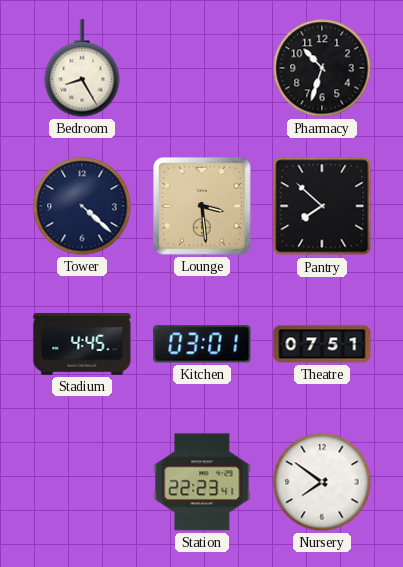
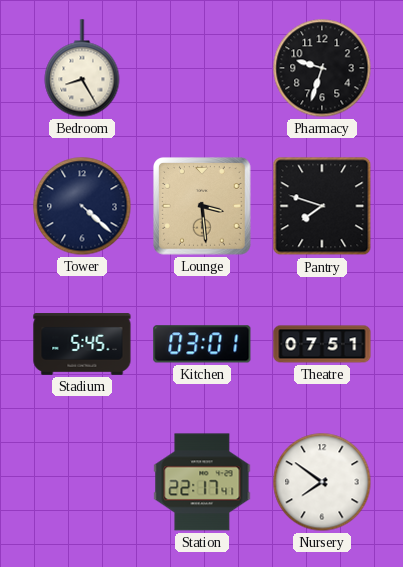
Pharmacy: 10:33 -> 9:33
Pantry: 7:52 -> 7:48
Stadium: 4:45 -> 5:45
Station: 22:23 -> 22:17
